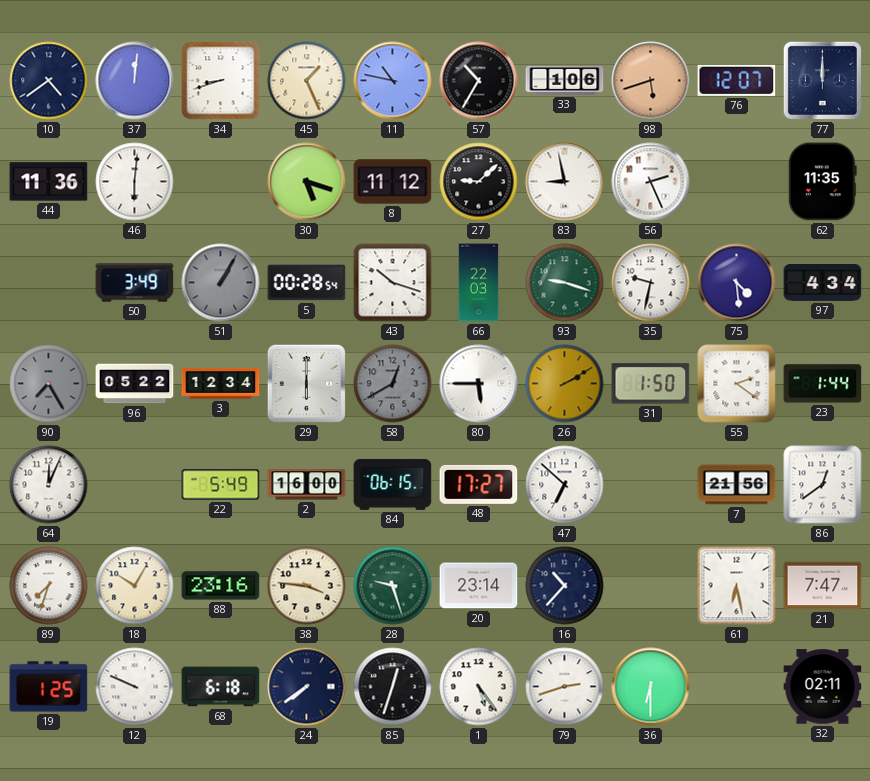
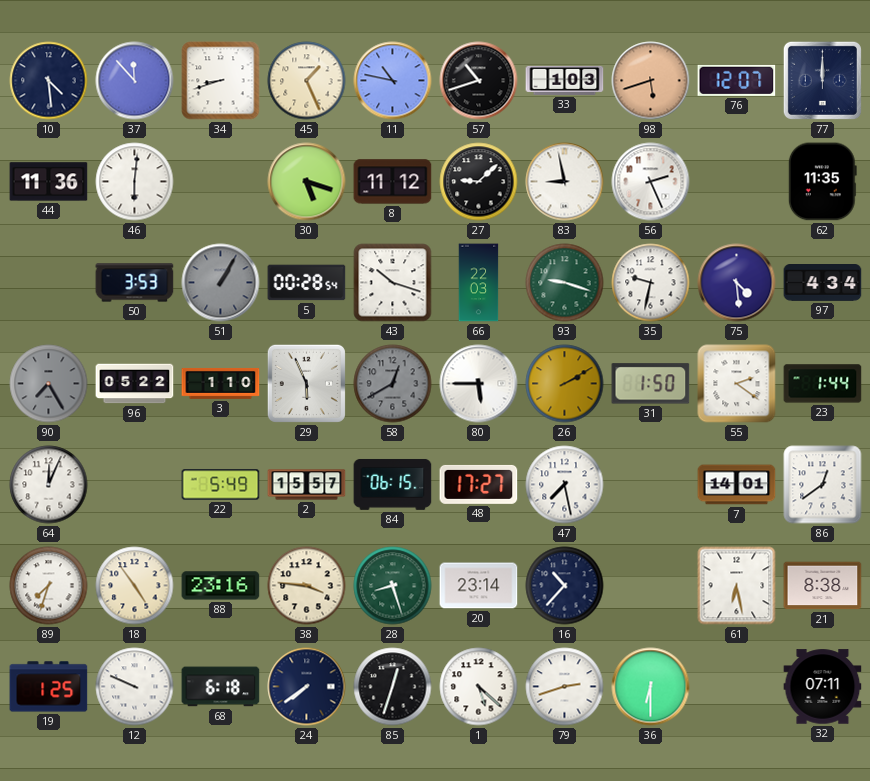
10: 4:39 -> 4:29
37: 12:01 -> 11:53
57: 10:35 -> 10:42
33: 1:06 -> 1:03
50: 3:49 -> 3:53
3: 12:34 -> 1:10
29: 6:00 -> 5:56
2: 16:00 -> 15:57
47: 6:52 -> 7:28
7: 21:56 -> 14:01
18: 10:05 -> 4:54
28: 9:27 -> 8:27
21: 7:47 -> 8:38
1: 5:24 -> 5:22
32: 02:11 -> 07:11
